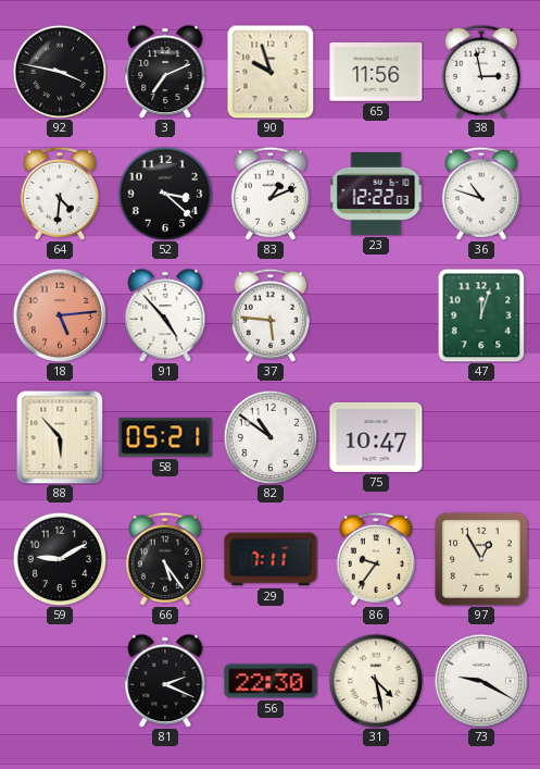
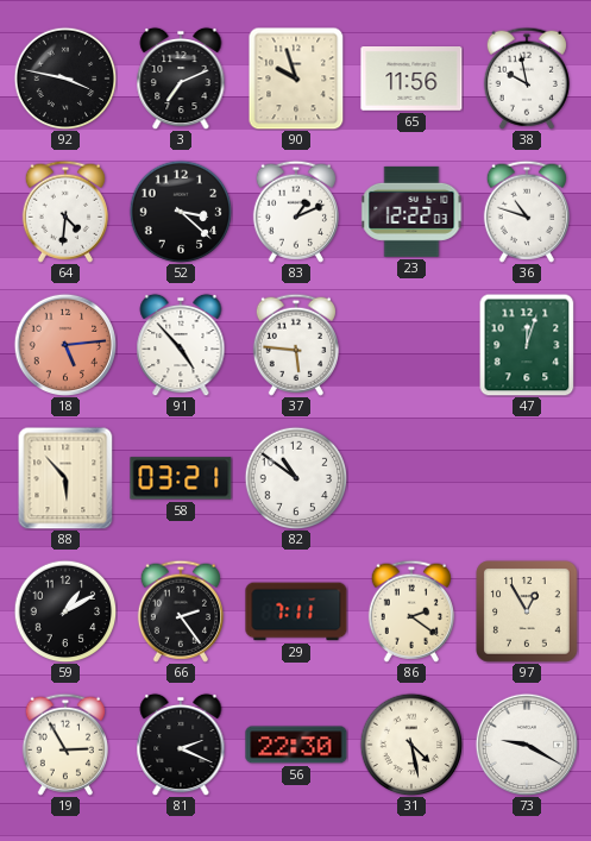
38: 2:58 -> 9:58
58: 05:21 -> 03:21
75: 10:47 -> none
59: 9:10 -> 1:10
66: 5:24 -> 2:24
86: 9:36 -> 2:21
19: none -> 2:55
